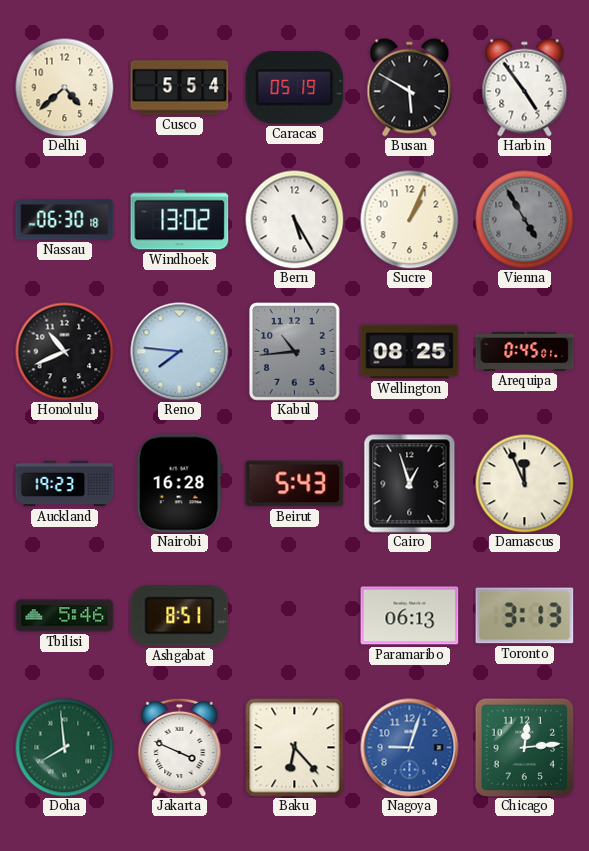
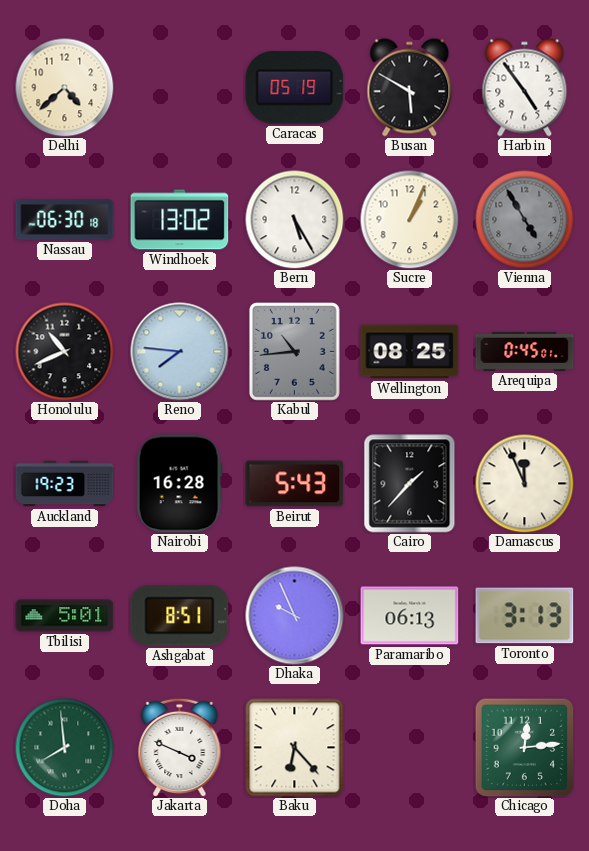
Cusco: 5:54 -> none
Cairo: 12:57 -> 1:37
Tbilisi: 5:46 -> 5:01
Dhaka: none -> 9:56
Nagoya: 9:03 -> none
